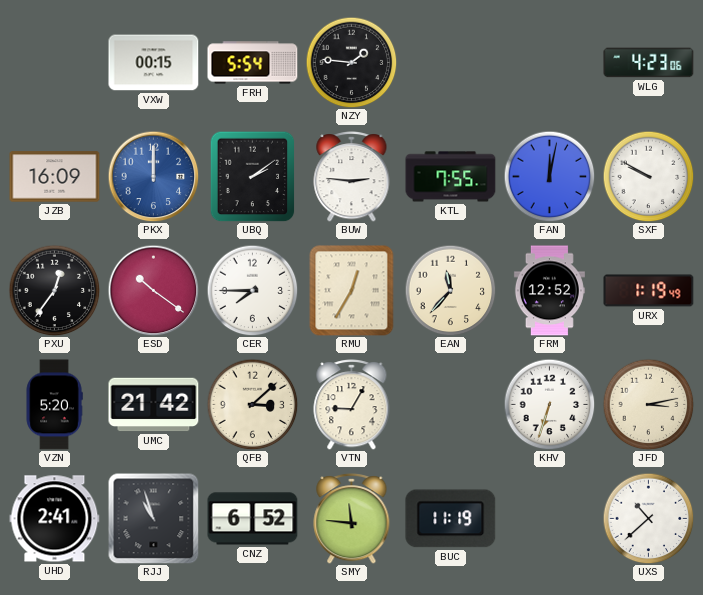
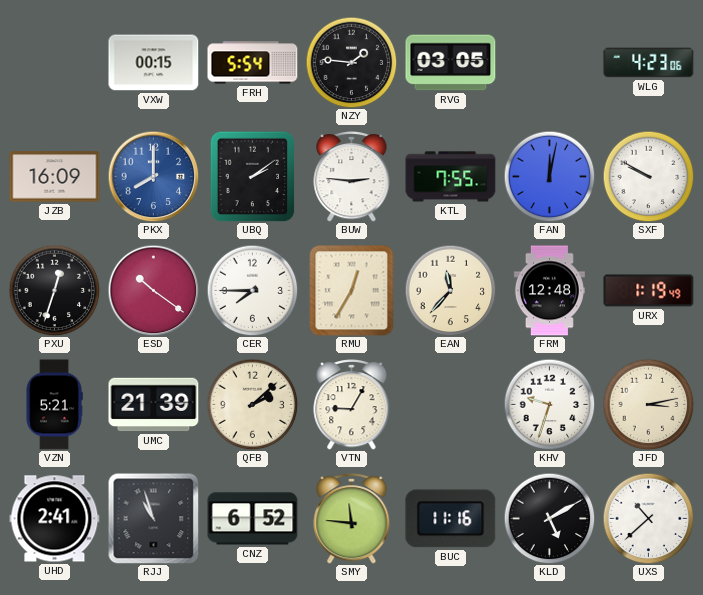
RVG: none -> 03:05
PKX: 12:00 -> 8:00
PXU: 12:36 -> 12:33
FRM: 12:52 -> 12:48
VZN: 5:20 -> 5:21
UMC: 21:42 -> 21:39
QFB: 3:08 -> 2:08
KHV: 6:33 -> 9:33
BUC: 11:19 -> 11:16
KLD: none -> 5:10
